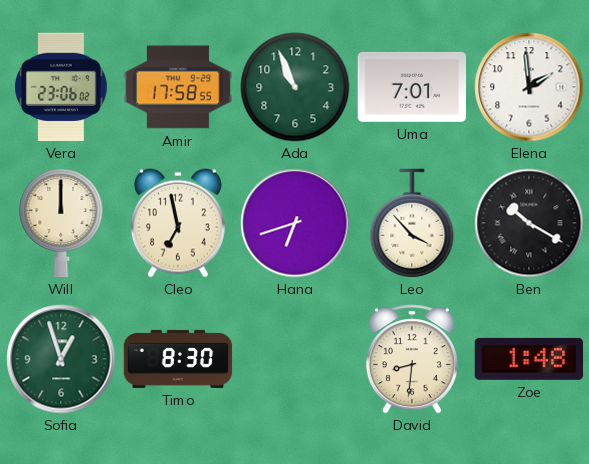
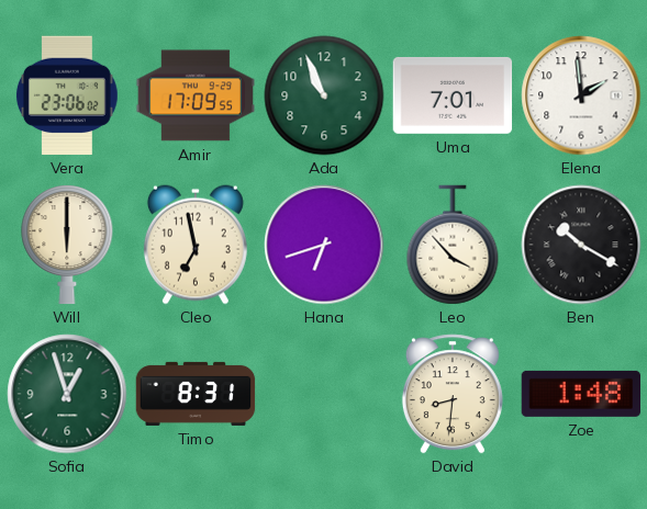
Amir: 17:58 -> 17:09
Will: 12:00 -> 6:00
Timo: 8:30 -> 8:31
